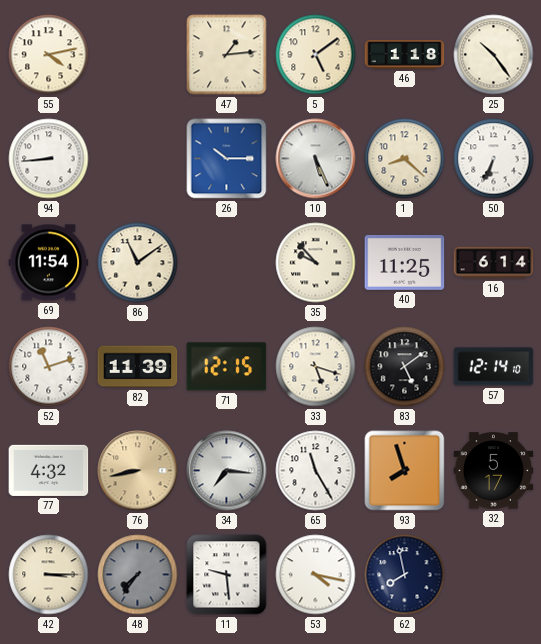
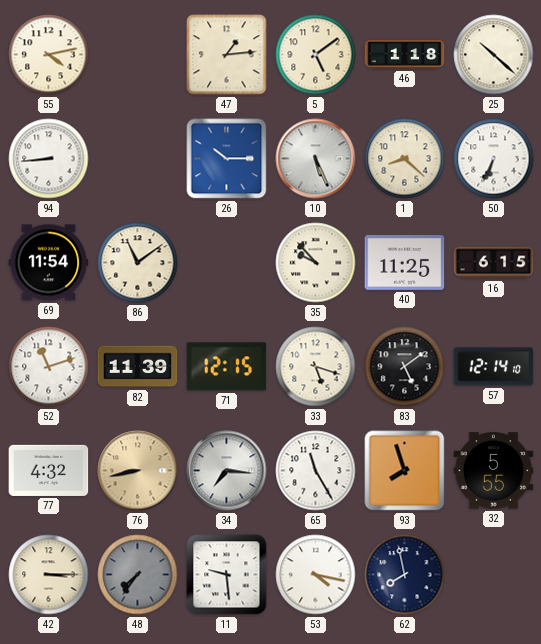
25: 10:24 -> 10:22
16: 6:14 -> 6:15
32: 5:17 -> 5:55
